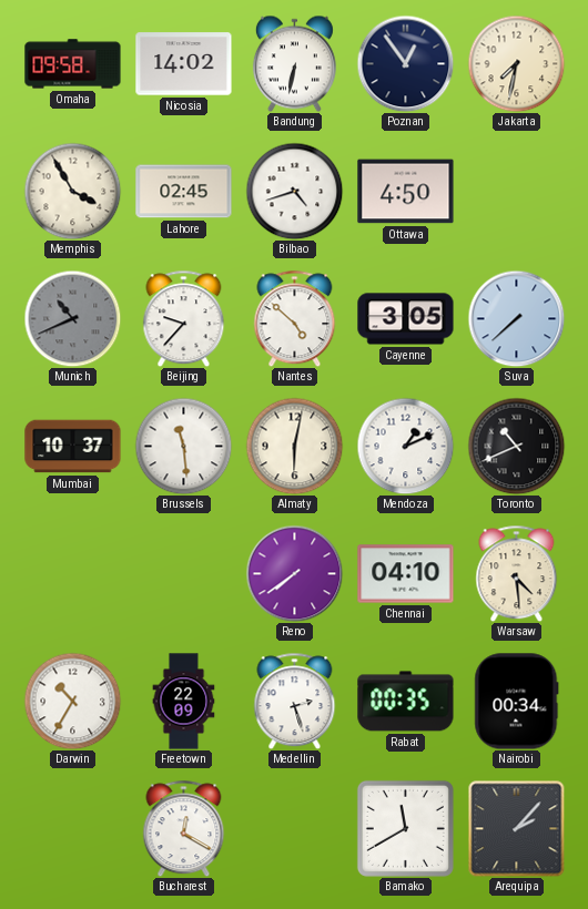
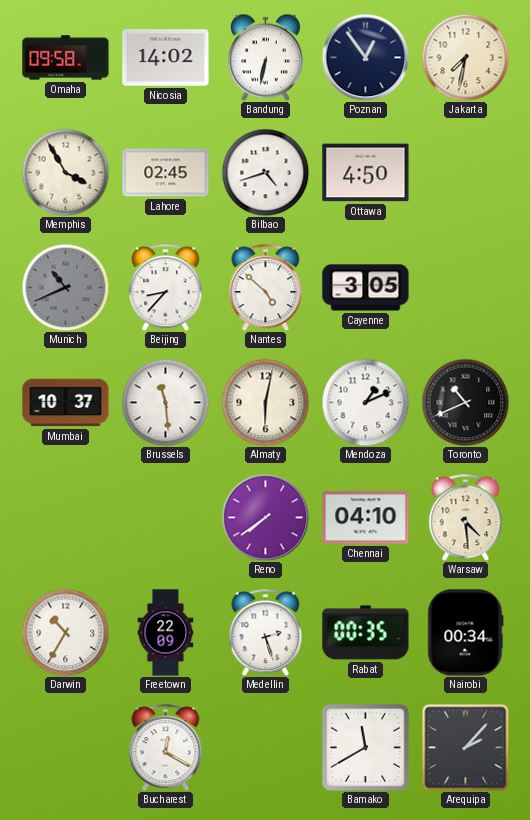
Beijing: 9:37 -> 8:37
Suva: 7:38 -> none
